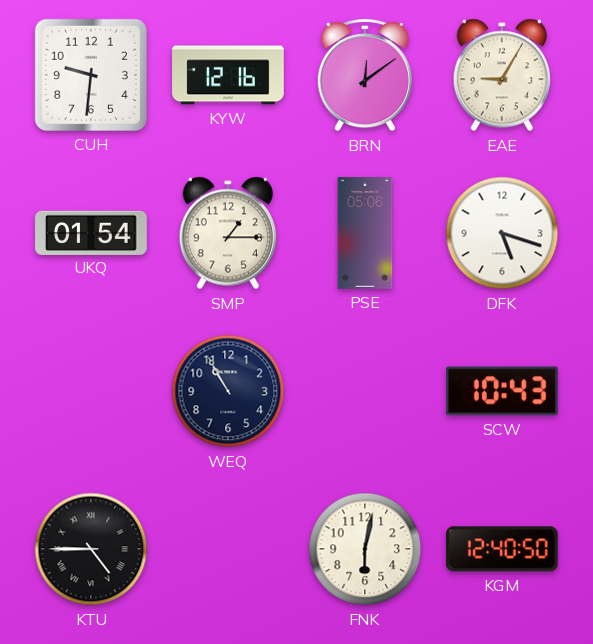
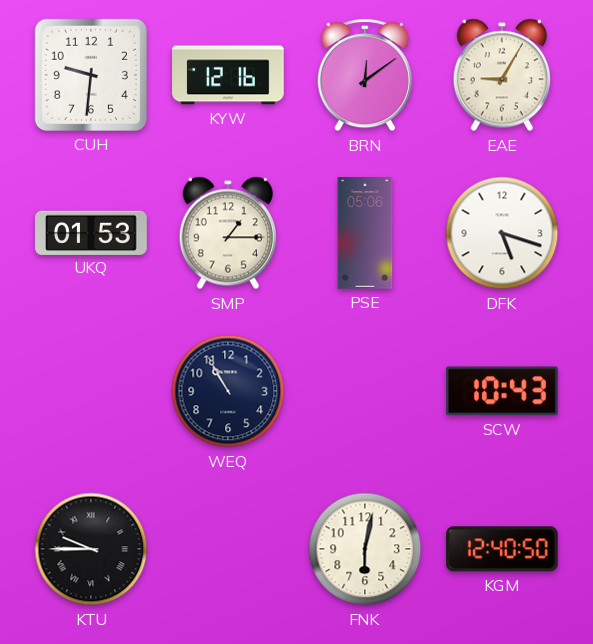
UKQ: 01:54 -> 01:53
KTU: 4:45 -> 9:45
